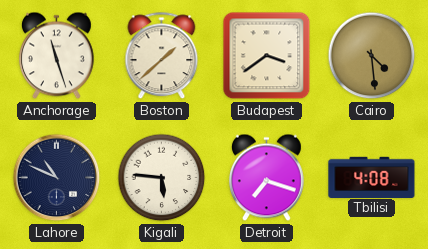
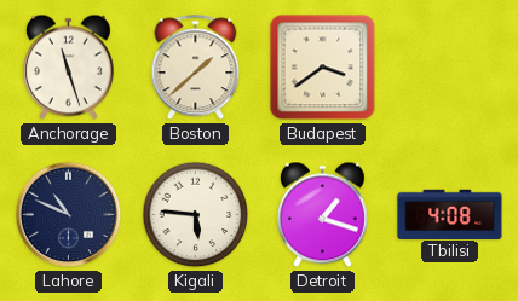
Cairo: 4:29 -> none
Detroit: 7:18 -> 1:18
